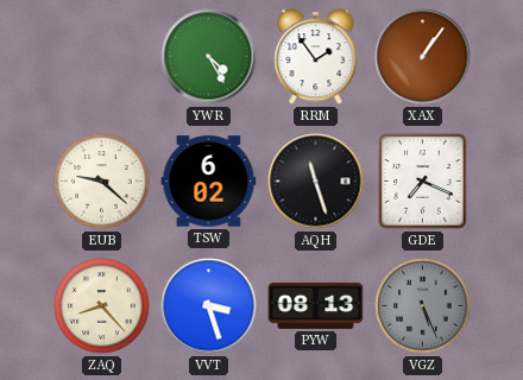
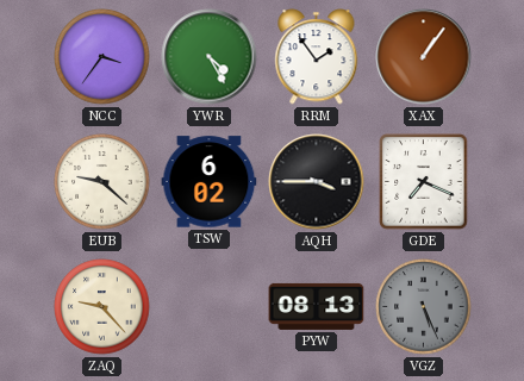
NCC: none -> 3:36
AQH: 11:27 -> 3:45
ZAQ: 8:23 -> 9:23
VVT: 3:27 -> none
